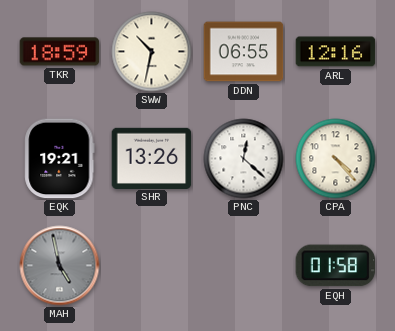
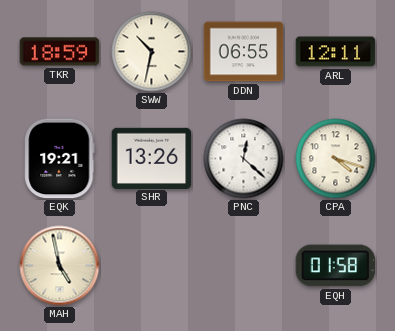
ARL: 12:16 -> 12:11
CPA: 4:23 -> 4:18
MAH dial: grey -> cream
